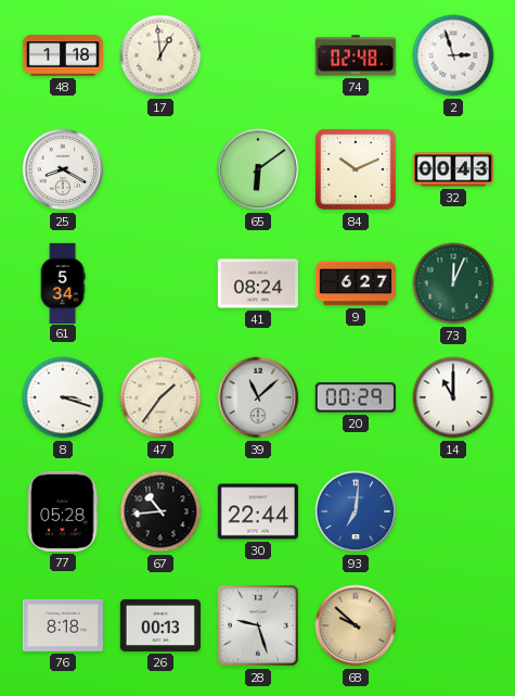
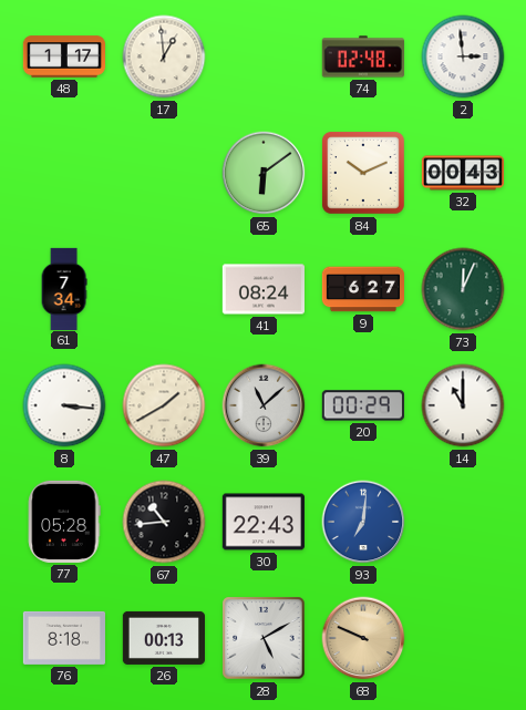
48: 1:18 -> 1:17
2: 2:57 -> 2:59
25: 8:20 -> none
61: 5:34 -> 7:34
8: 3:18 -> 3:16
47: 1:36 -> 1:40
30: 22:44 -> 22:43
28: 9:27 -> 5:10
68: 9:52 -> 9:49
